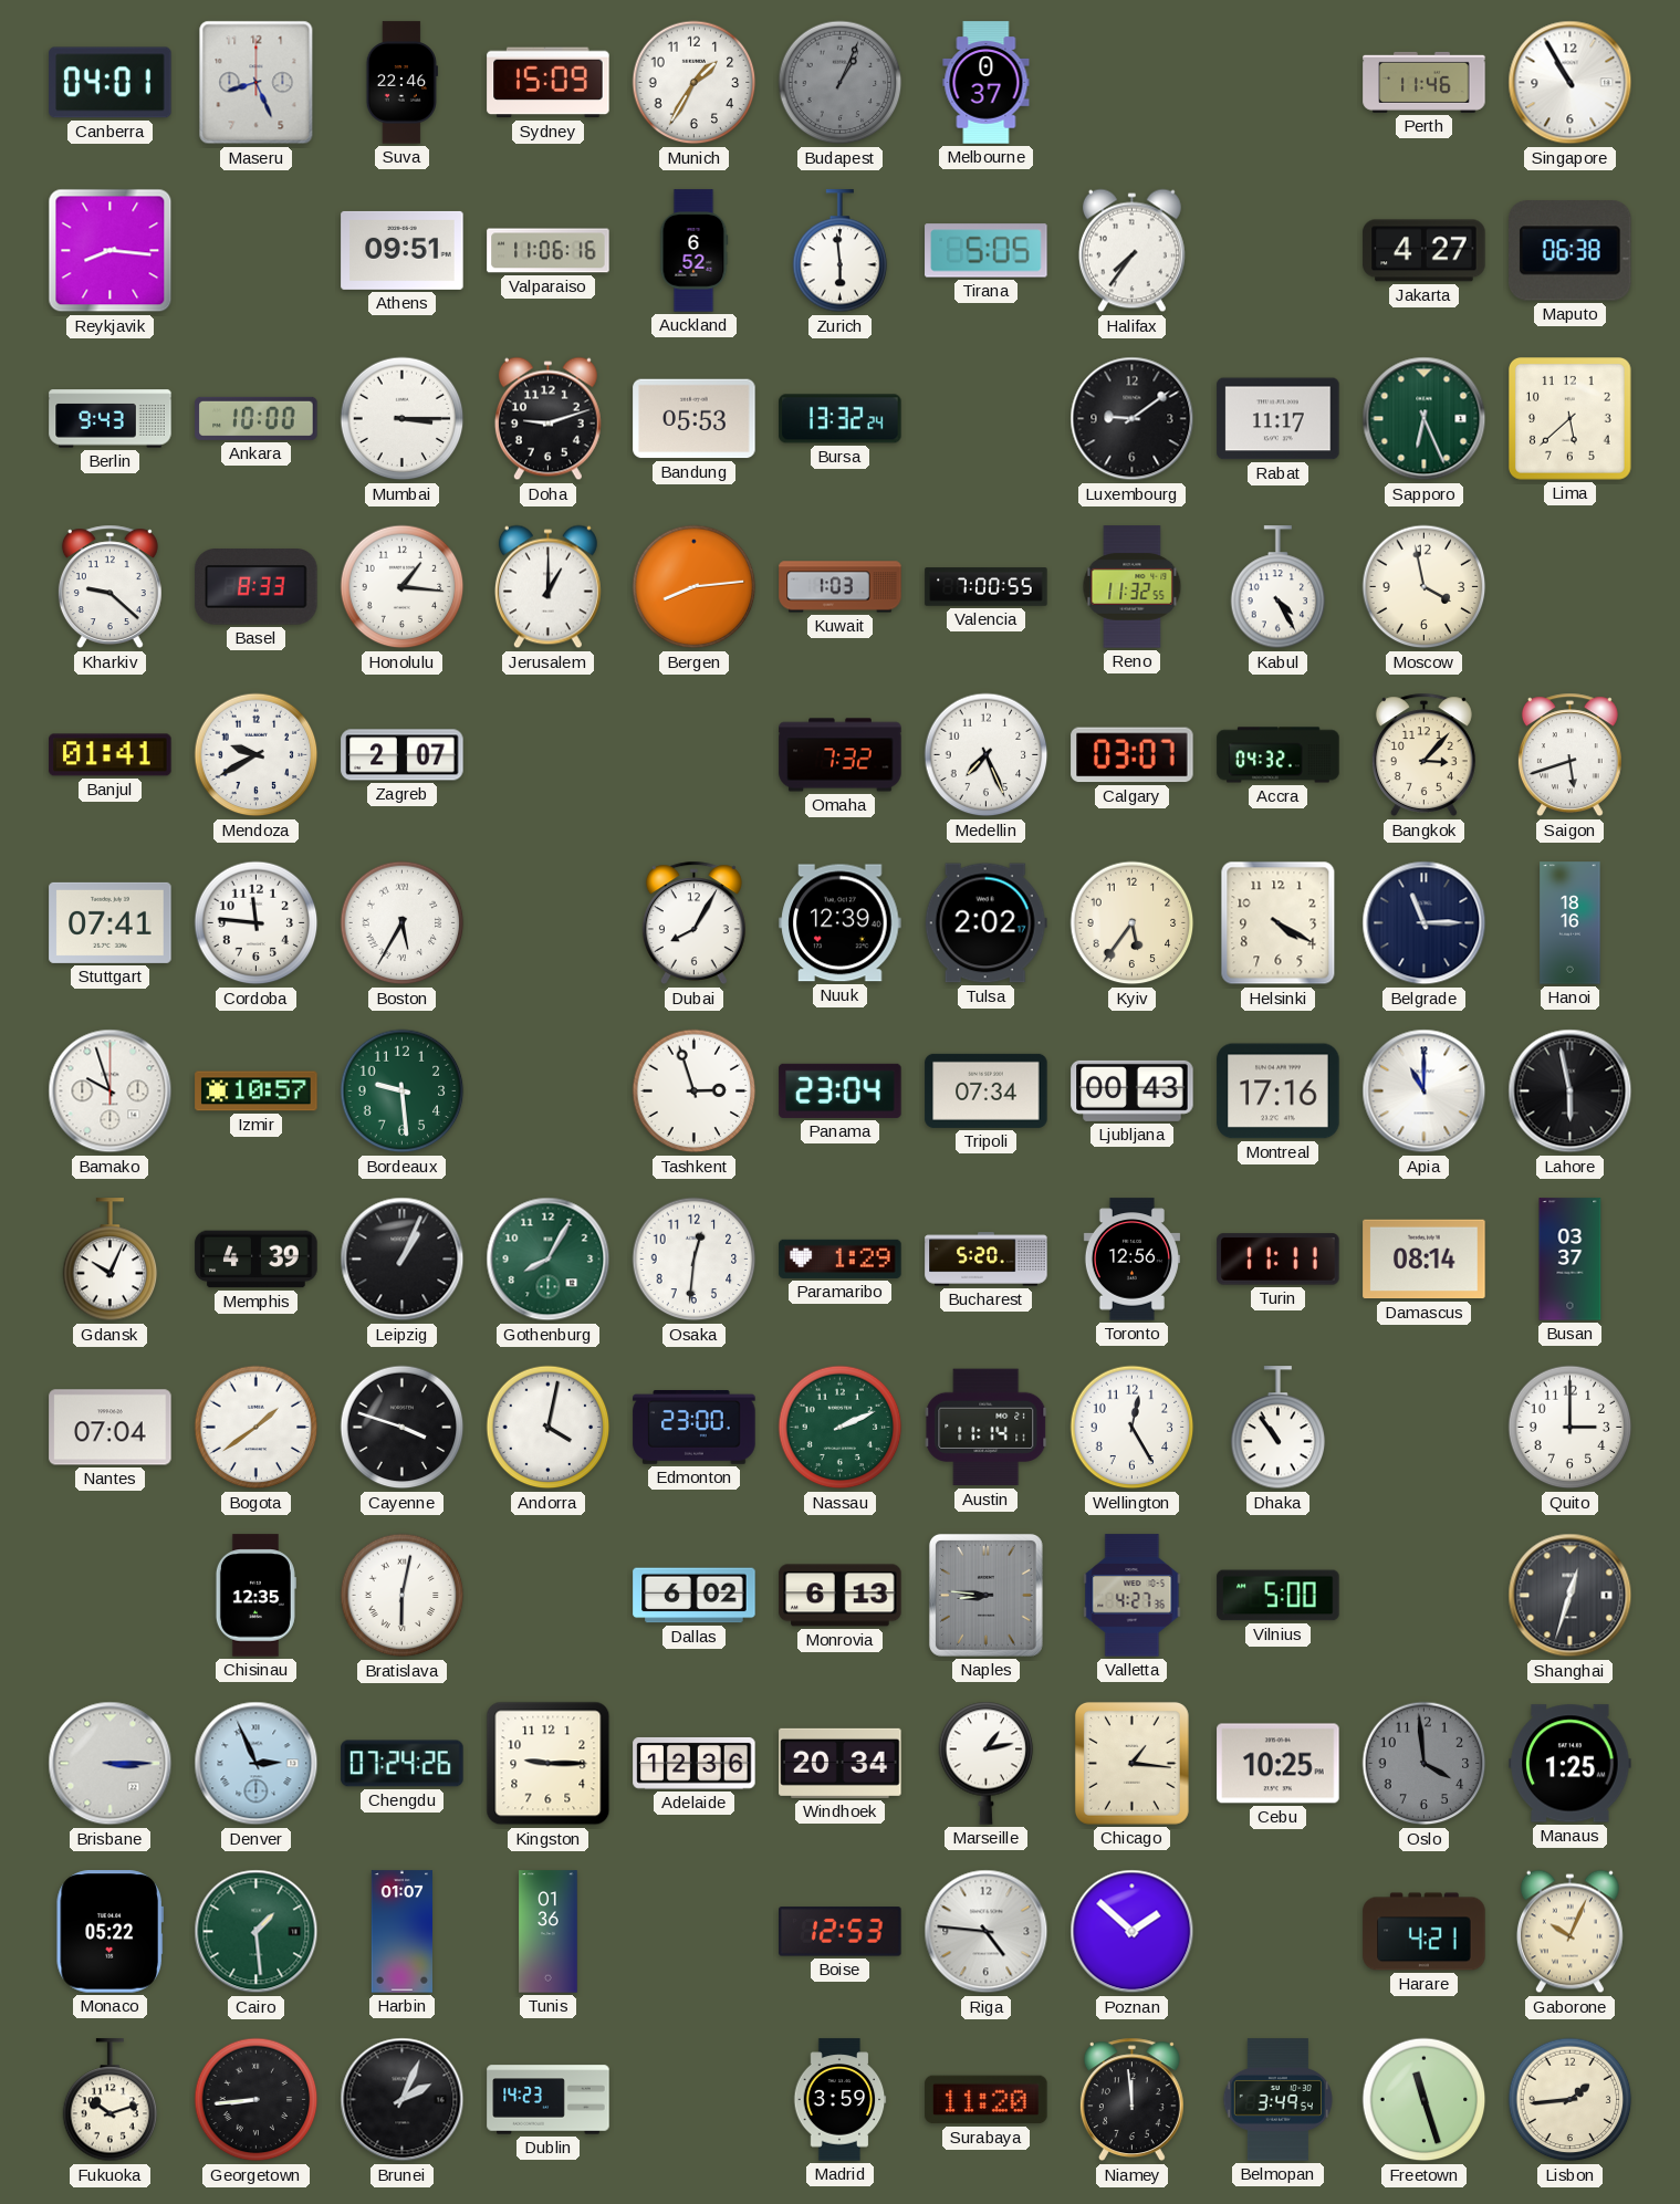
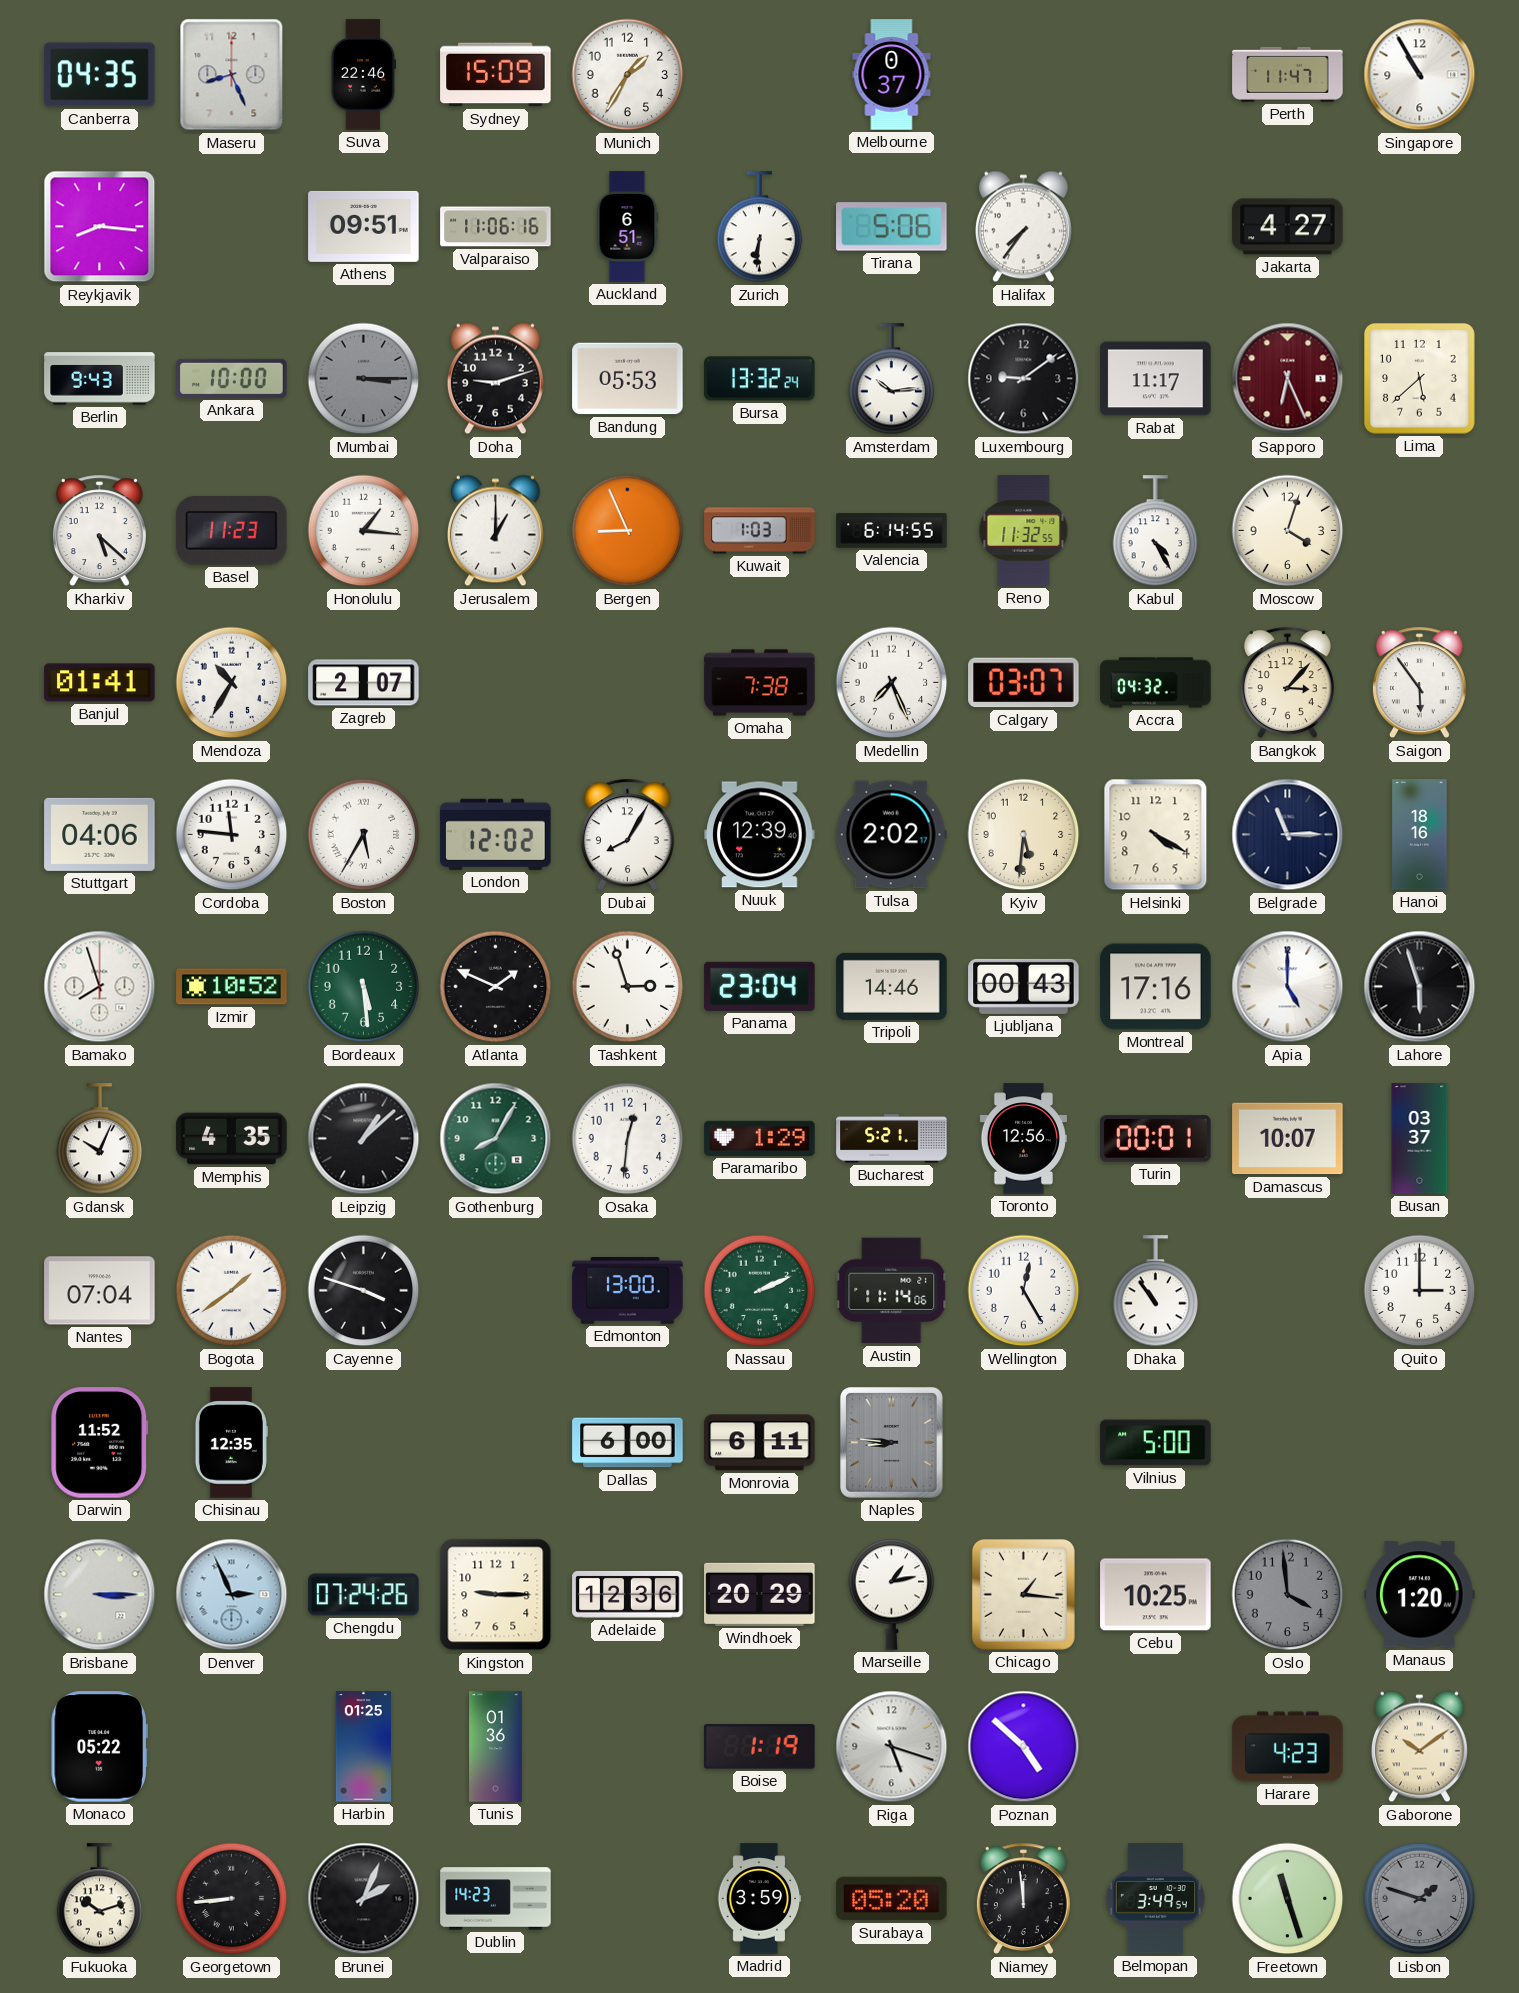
Canberra: 04:01 -> 04:35
Budapest: 1:04 -> none
Perth: 11:46 -> 11:47
Auckland: 6:52 -> 6:51
Zurich: 5:59 -> 6:31
Tirana: 5:05 -> 5:06
Maputo: 06:38 -> none
Mumbai dial: white -> grey
Amsterdam: none -> 10:14
Sapporo dial: green -> burgundy
Kharkiv: 9:22 -> 5:22
Basel: 8:33 -> 11:23
Bergen: 8:14 -> 8:56
Valencia: 7:00 -> 6:14
Moscow: 3:58 -> 4:03
Mendoza: 9:40 -> 10:35
Omaha: 7:32 -> 7:38
Saigon: 5:42 -> 5:54
Stuttgart: 07:41 -> 04:06
London: none -> 12:02
Kyiv: 5:36 -> 5:31
Bamako: 9:57 -> 7:57
Izmir: 10:57 -> 10:52
Bordeaux: 9:29 -> 5:29
Atlanta: none -> 1:49
Tripoli: 07:34 -> 14:46
Apia: 11:00 -> 5:00
Lahore: 5:58 -> 5:57
Memphis: 4:39 -> 4:35
Leipzig: 1:04 -> 1:08
Bucharest: 5:20 -> 5:21
Turin: 11:11 -> 00:01
Damascus: 08:14 -> 10:07
Andorra: 4:02 -> none
Edmonton: 23:00 -> 13:00
Austin: 11:14:11 -> 11:14:06
Darwin: none -> 11:52
Bratislava: 6:02 -> none
Dallas: 6:02 -> 6:00
Monrovia: 6:13 -> 6:11
Valletta: 4:27 -> none
Shanghai: 12:33 -> none
Windhoek: 20:34 -> 20:29
Manaus: 1:25 -> 1:20
Cairo: 1:29 -> none
Harbin: 01:07 -> 01:25
Boise: 12:53 -> 1:19
Riga: 4:46 -> 5:18
Poznan: 1:52 -> 4:52
Harare: 4:21 -> 4:23
Gaborone: 10:04 -> 10:09
Surabaya: 11:20 -> 05:20
Lisbon: 1:44 -> 1:48
Lisbon dial: cream -> grey
